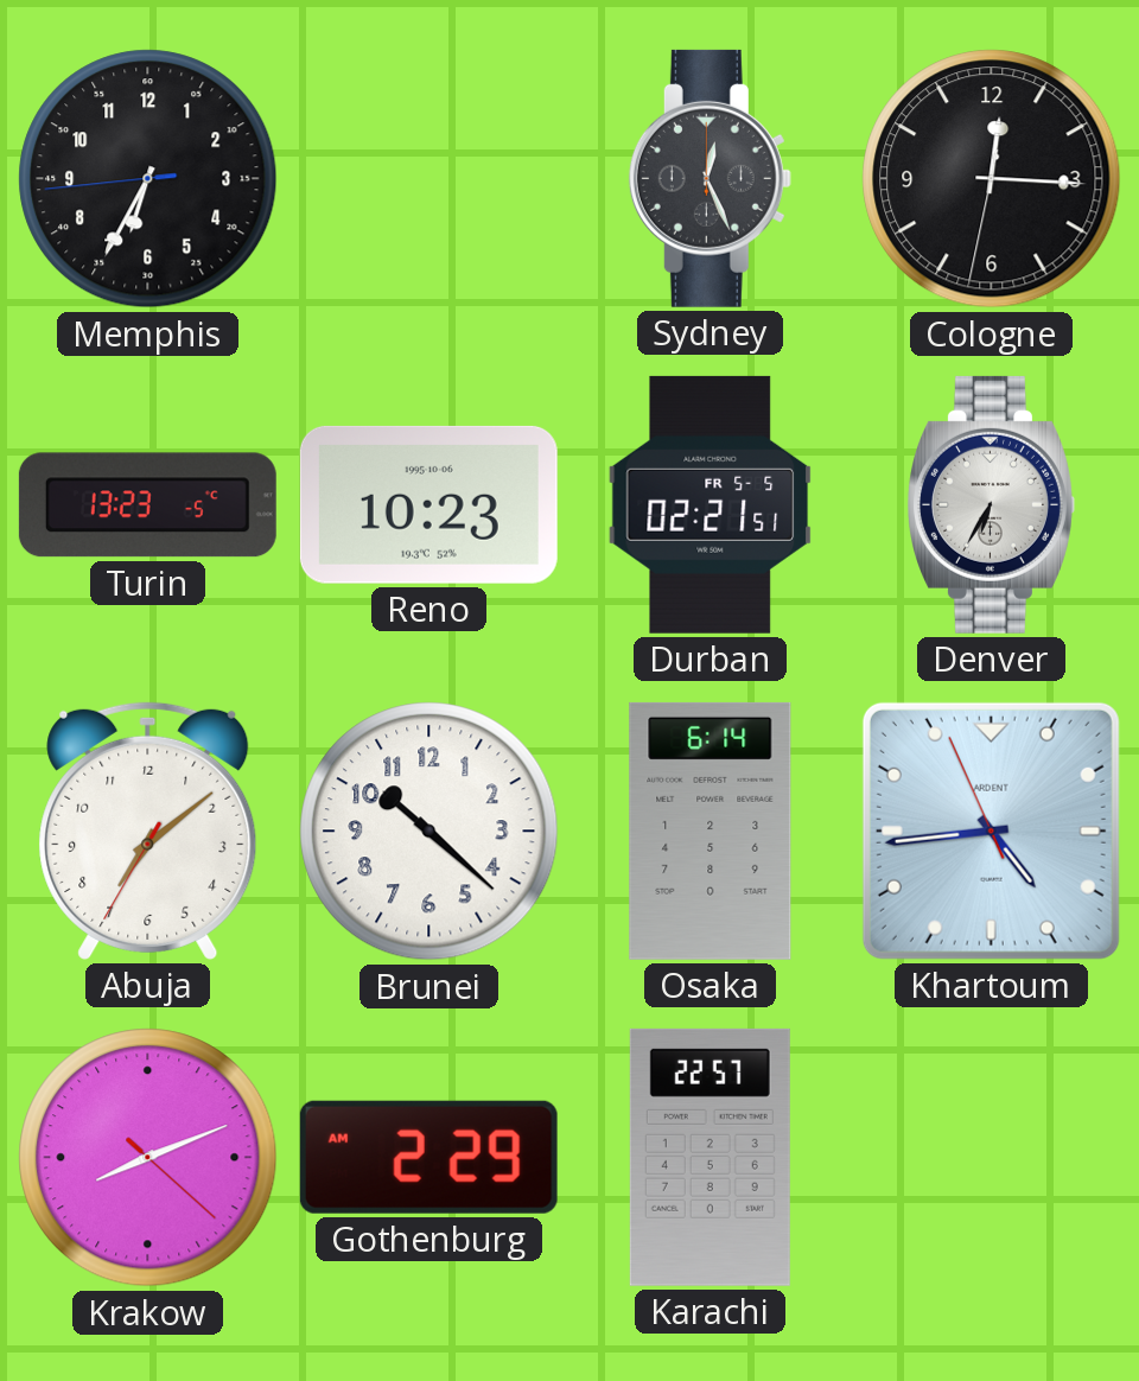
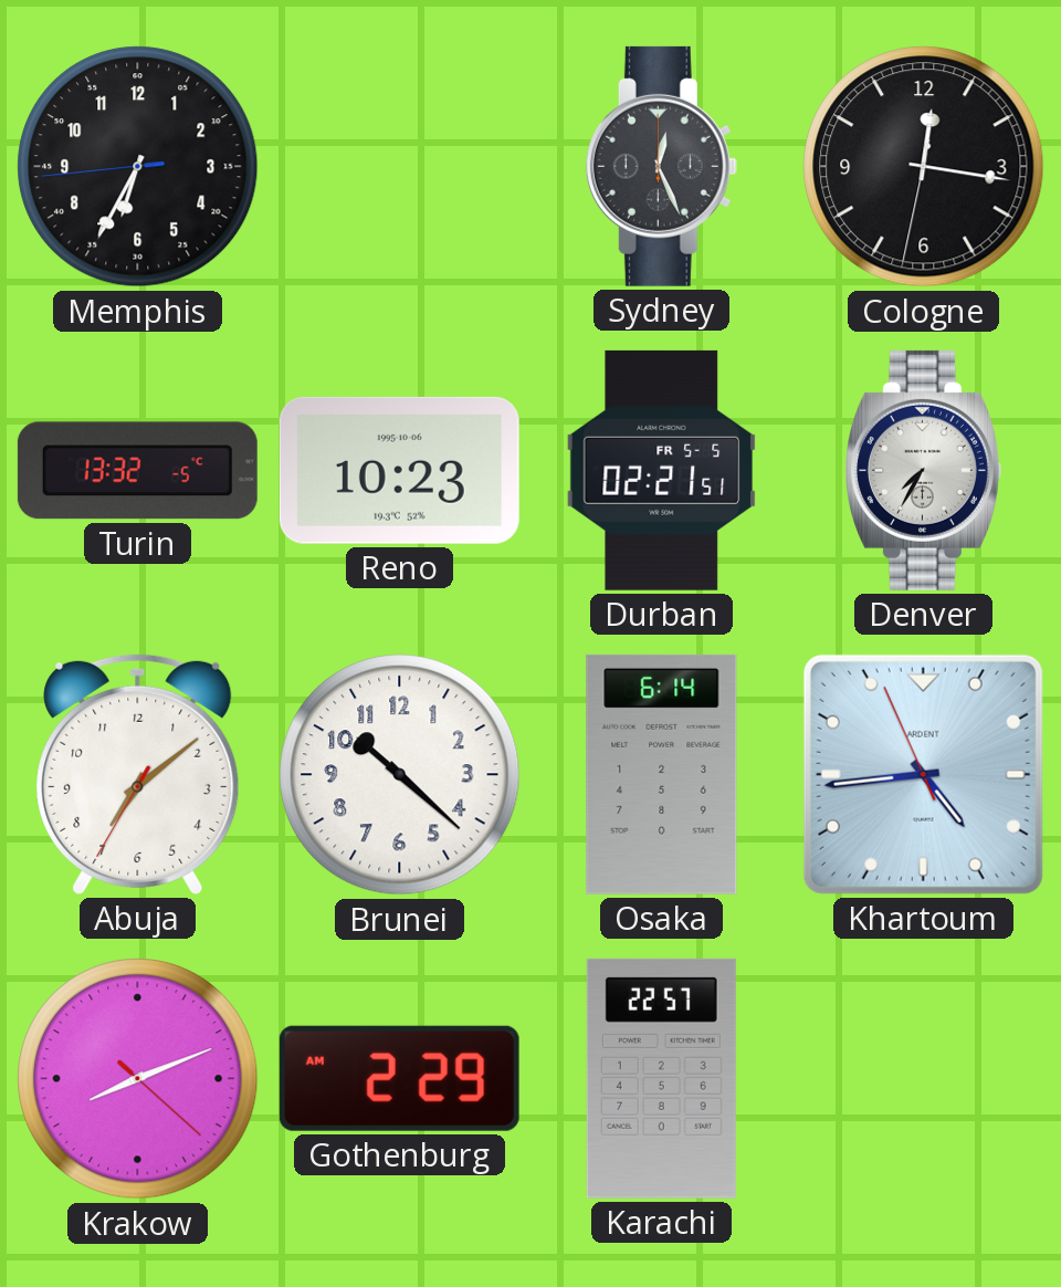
Cologne: 12:15 -> 12:16
Turin: 13:23 -> 13:32
Denver: 6:35 -> 7:35
